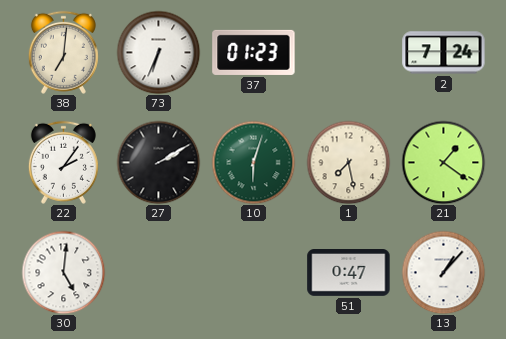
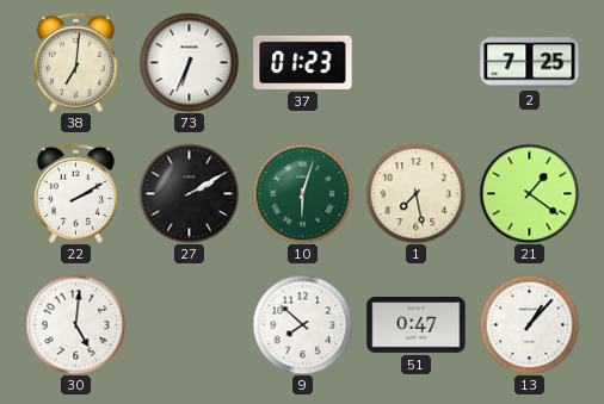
2: 7:24 -> 7:25
22: 2:06 -> 2:10
9: none -> 7:52
